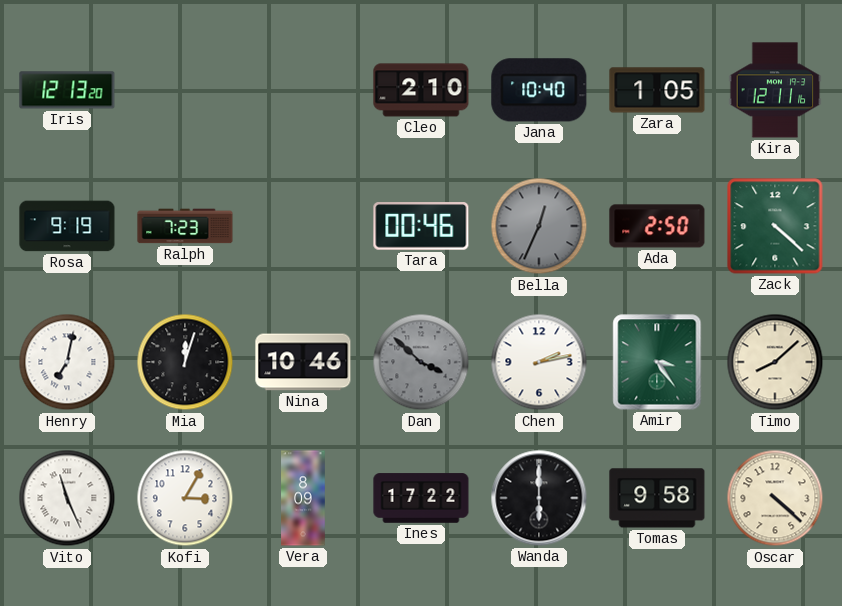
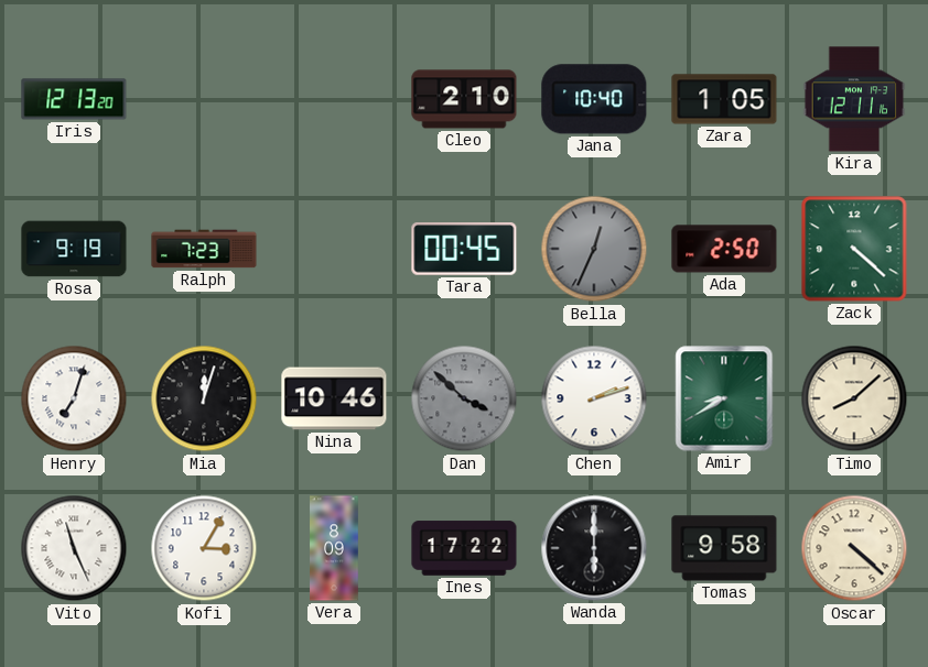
Tara: 00:46 -> 00:45
Henry: 7:02 -> 7:03
Chen: 2:13 -> 2:12
Amir: 3:24 -> 8:40
